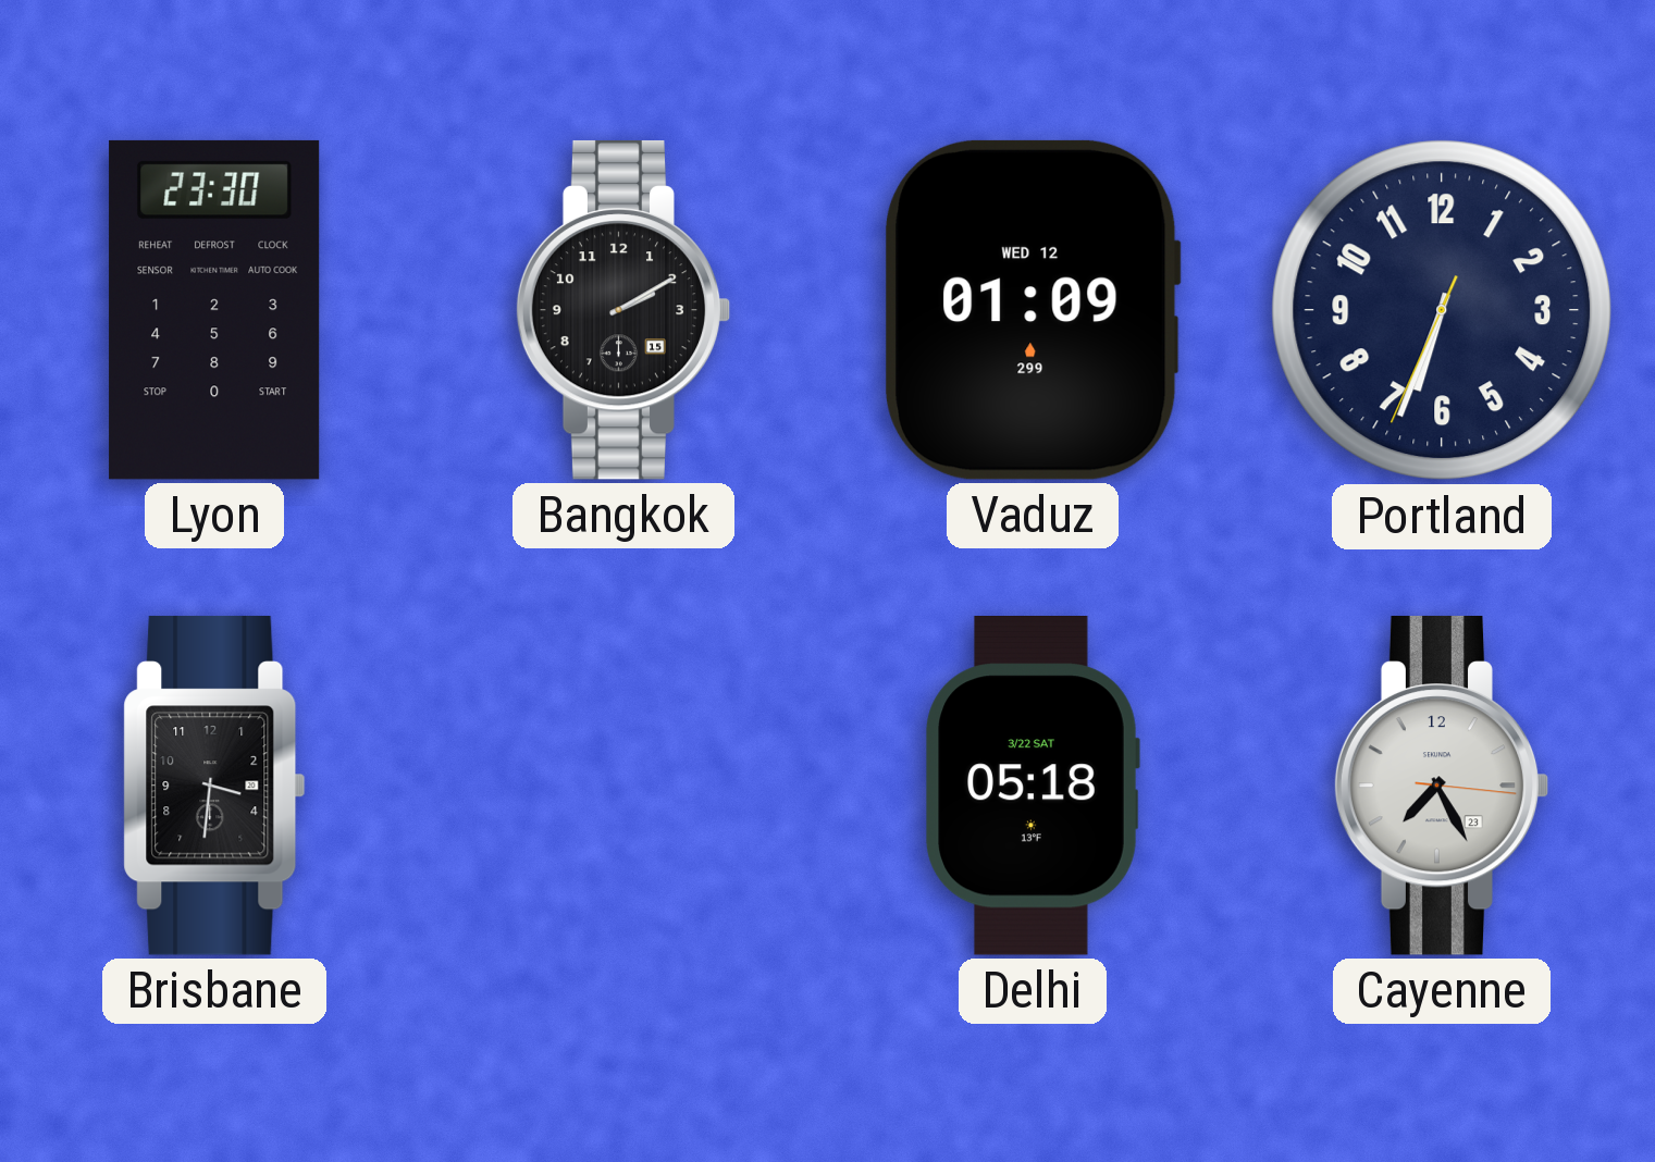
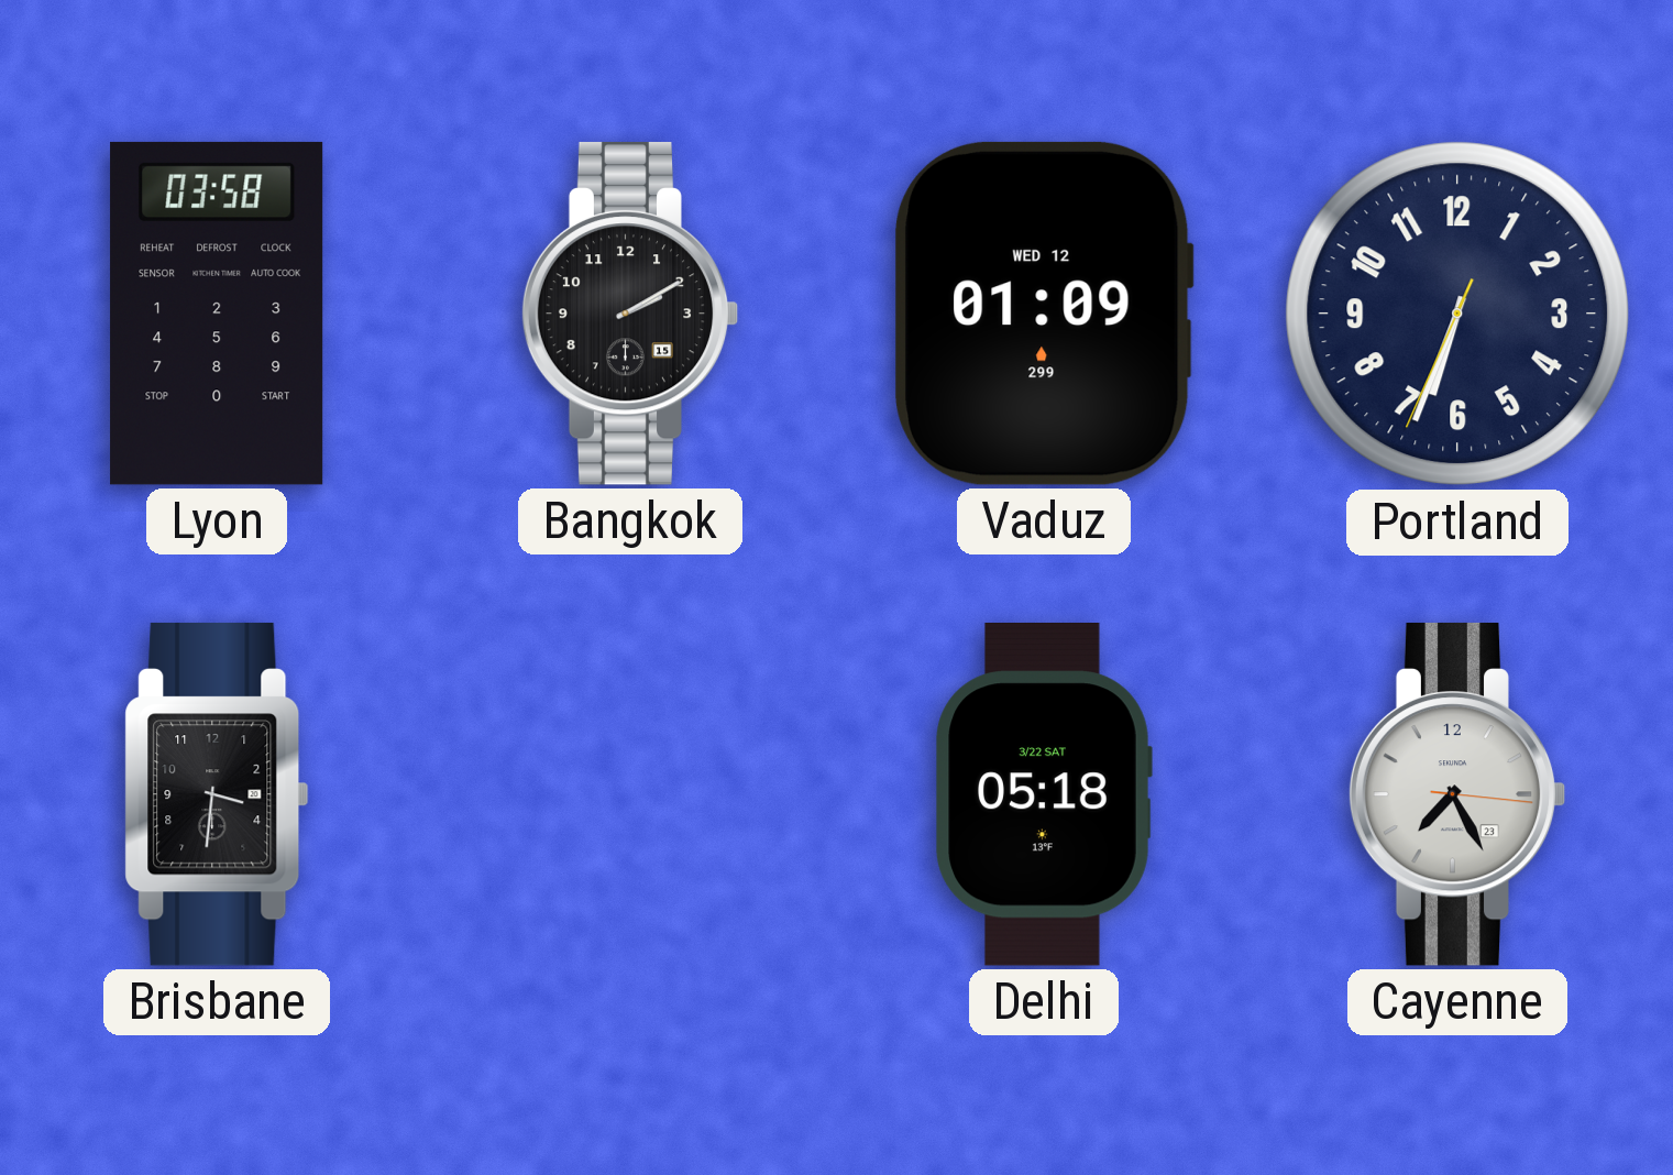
Lyon: 23:30 -> 03:58
